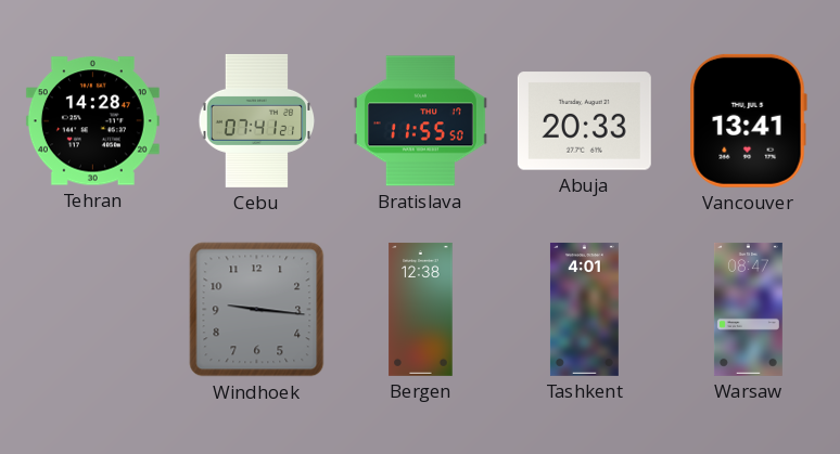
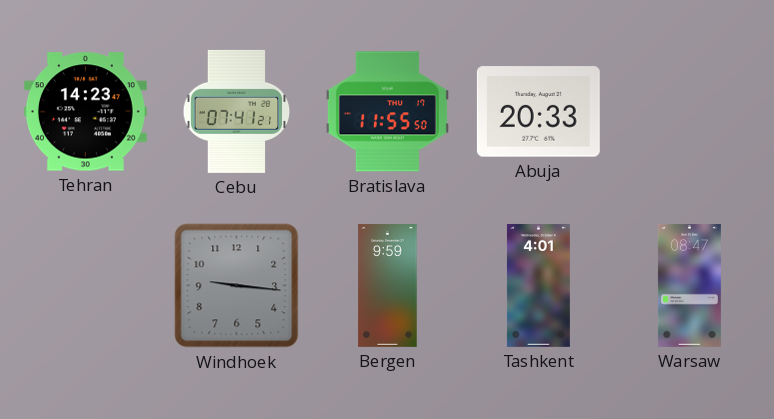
Tehran: 14:28 -> 14:23
Vancouver: 13:41 -> none
Bergen: 12:38 -> 9:59
